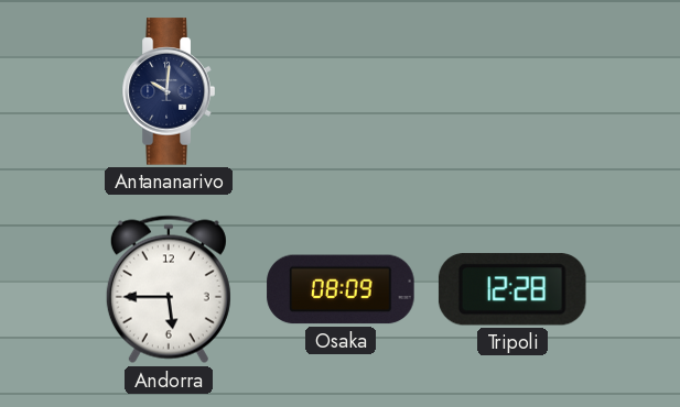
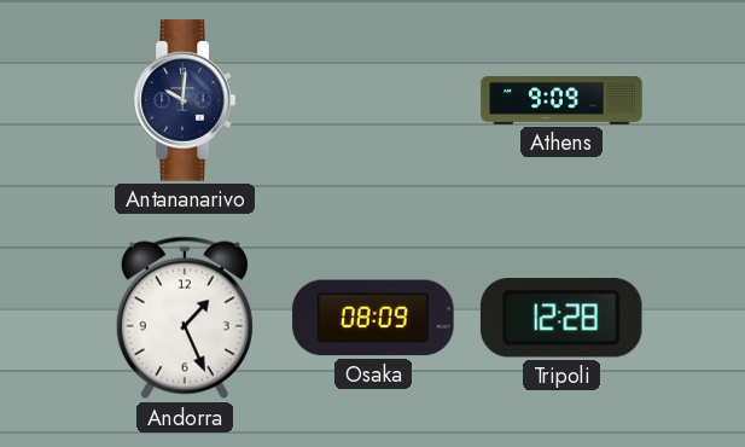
Athens: none -> 9:09
Andorra: 5:45 -> 1:26
